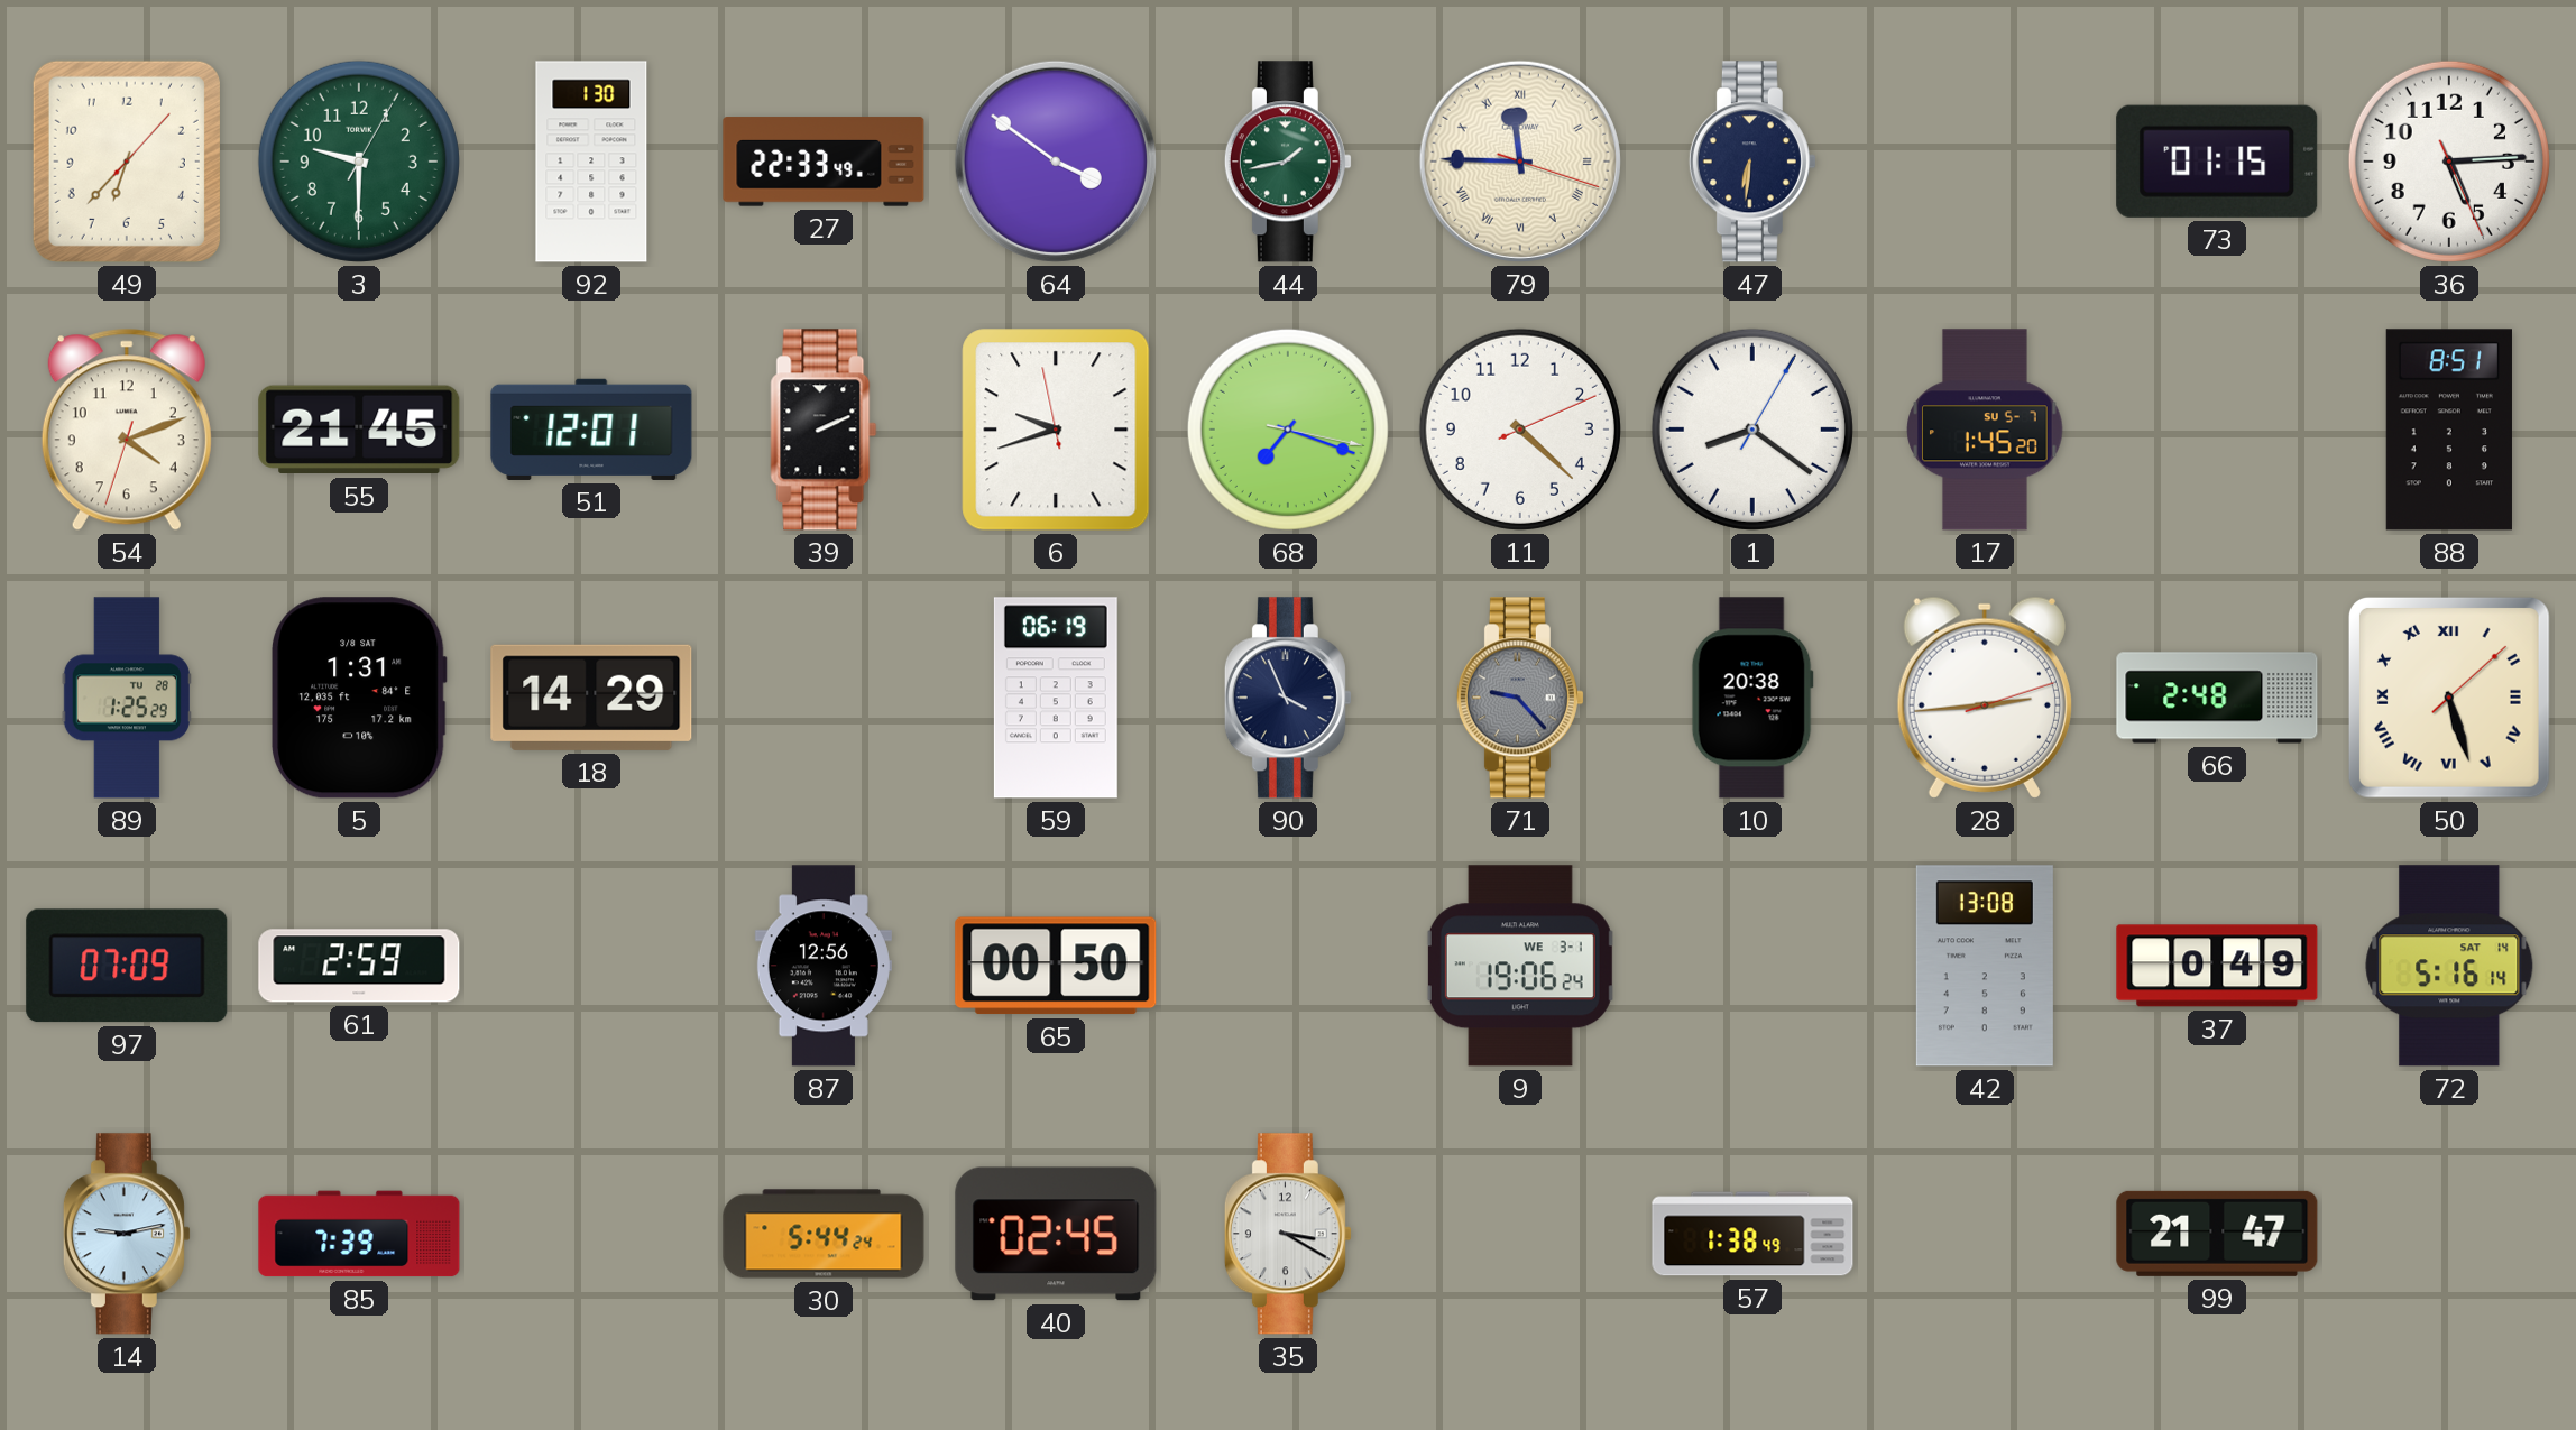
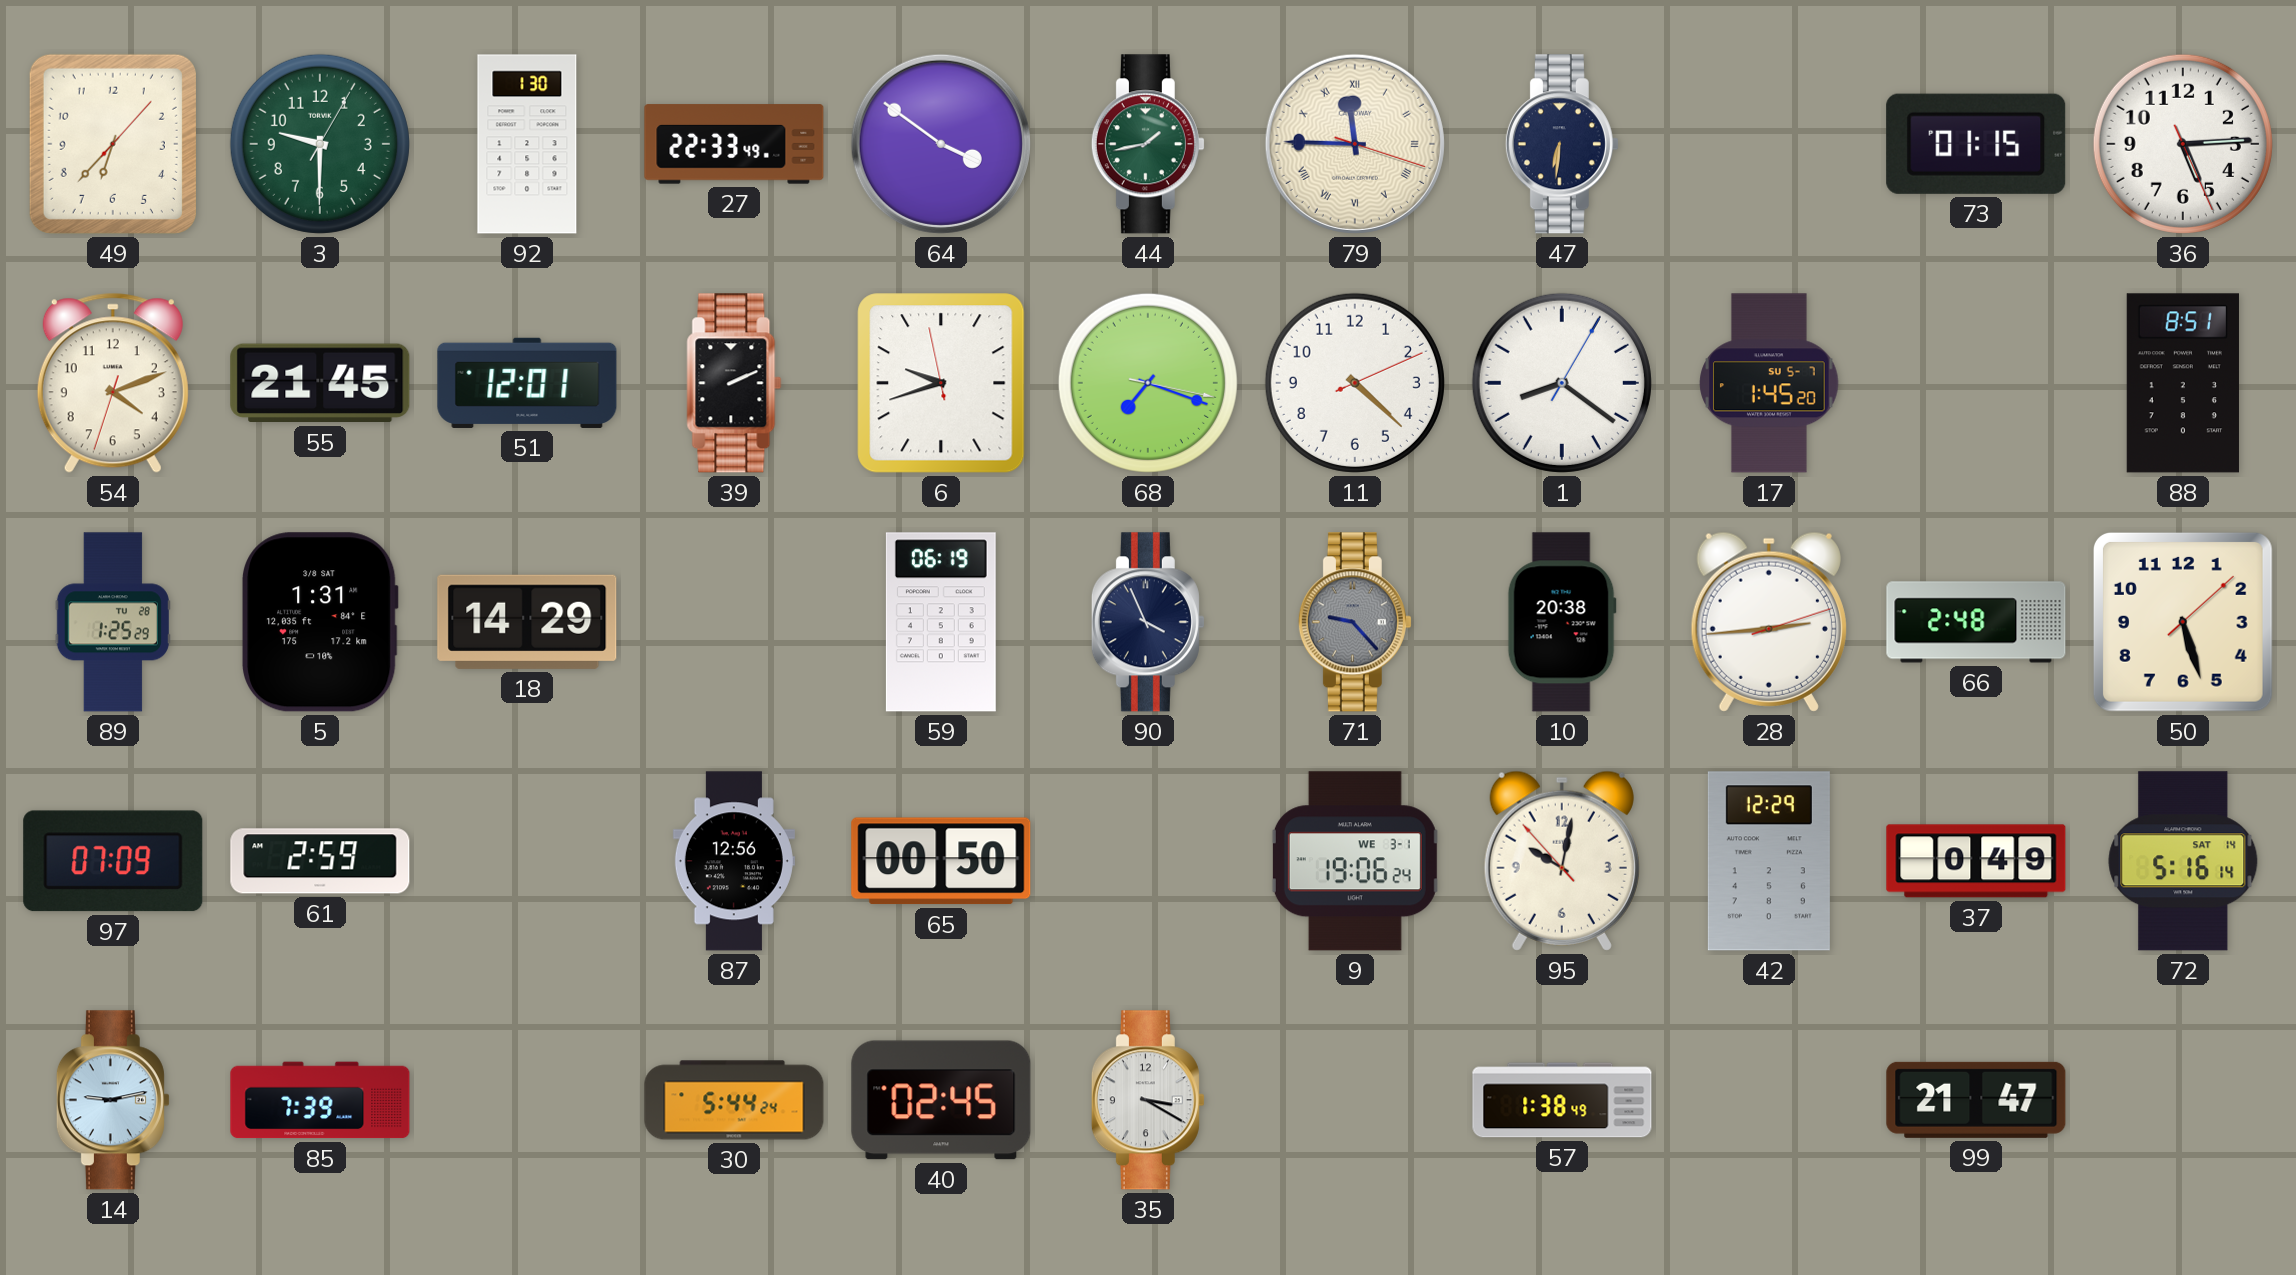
50 numerals: Roman -> Arabic
95: none -> 10:01
42: 13:08 -> 12:29
